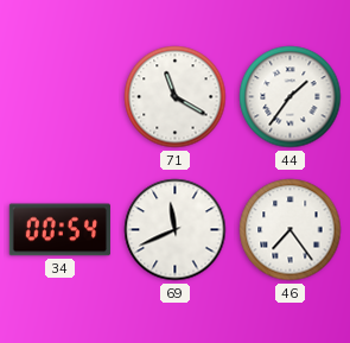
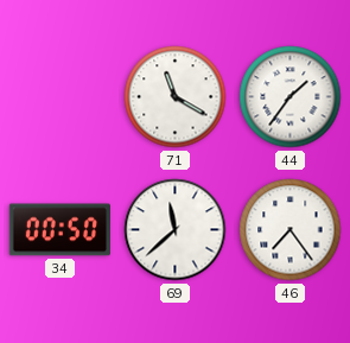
34: 00:54 -> 00:50
69: 11:41 -> 11:38
